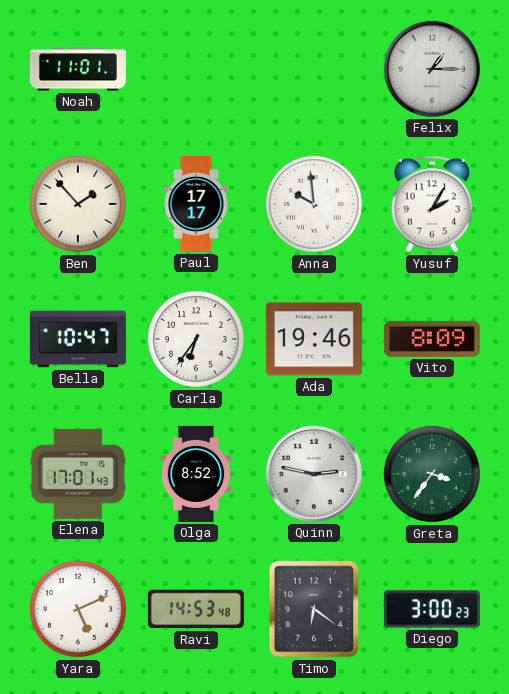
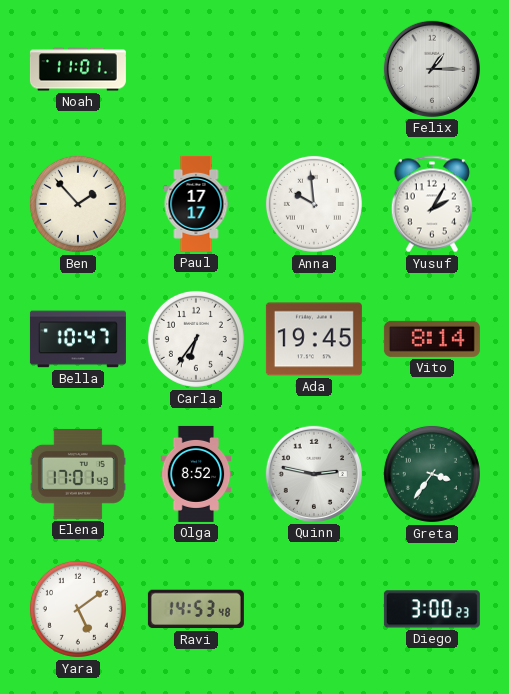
Ada: 19:46 -> 19:45
Vito: 8:09 -> 8:14
Yara: 5:11 -> 5:09
Timo: 6:21 -> none
